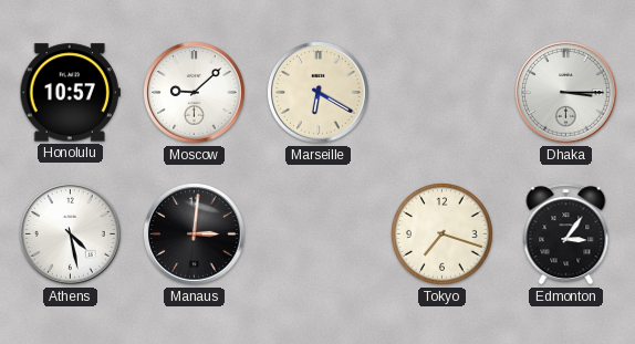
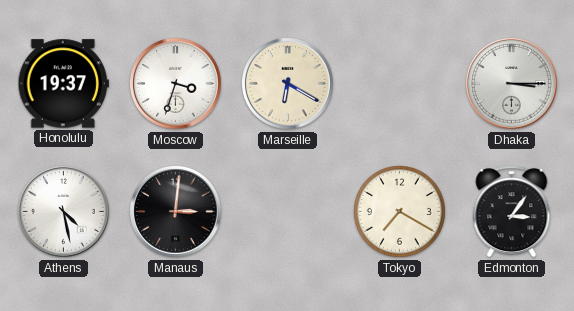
Honolulu: 10:57 -> 19:37
Moscow: 9:08 -> 3:33
Tokyo: 7:18 -> 7:20
